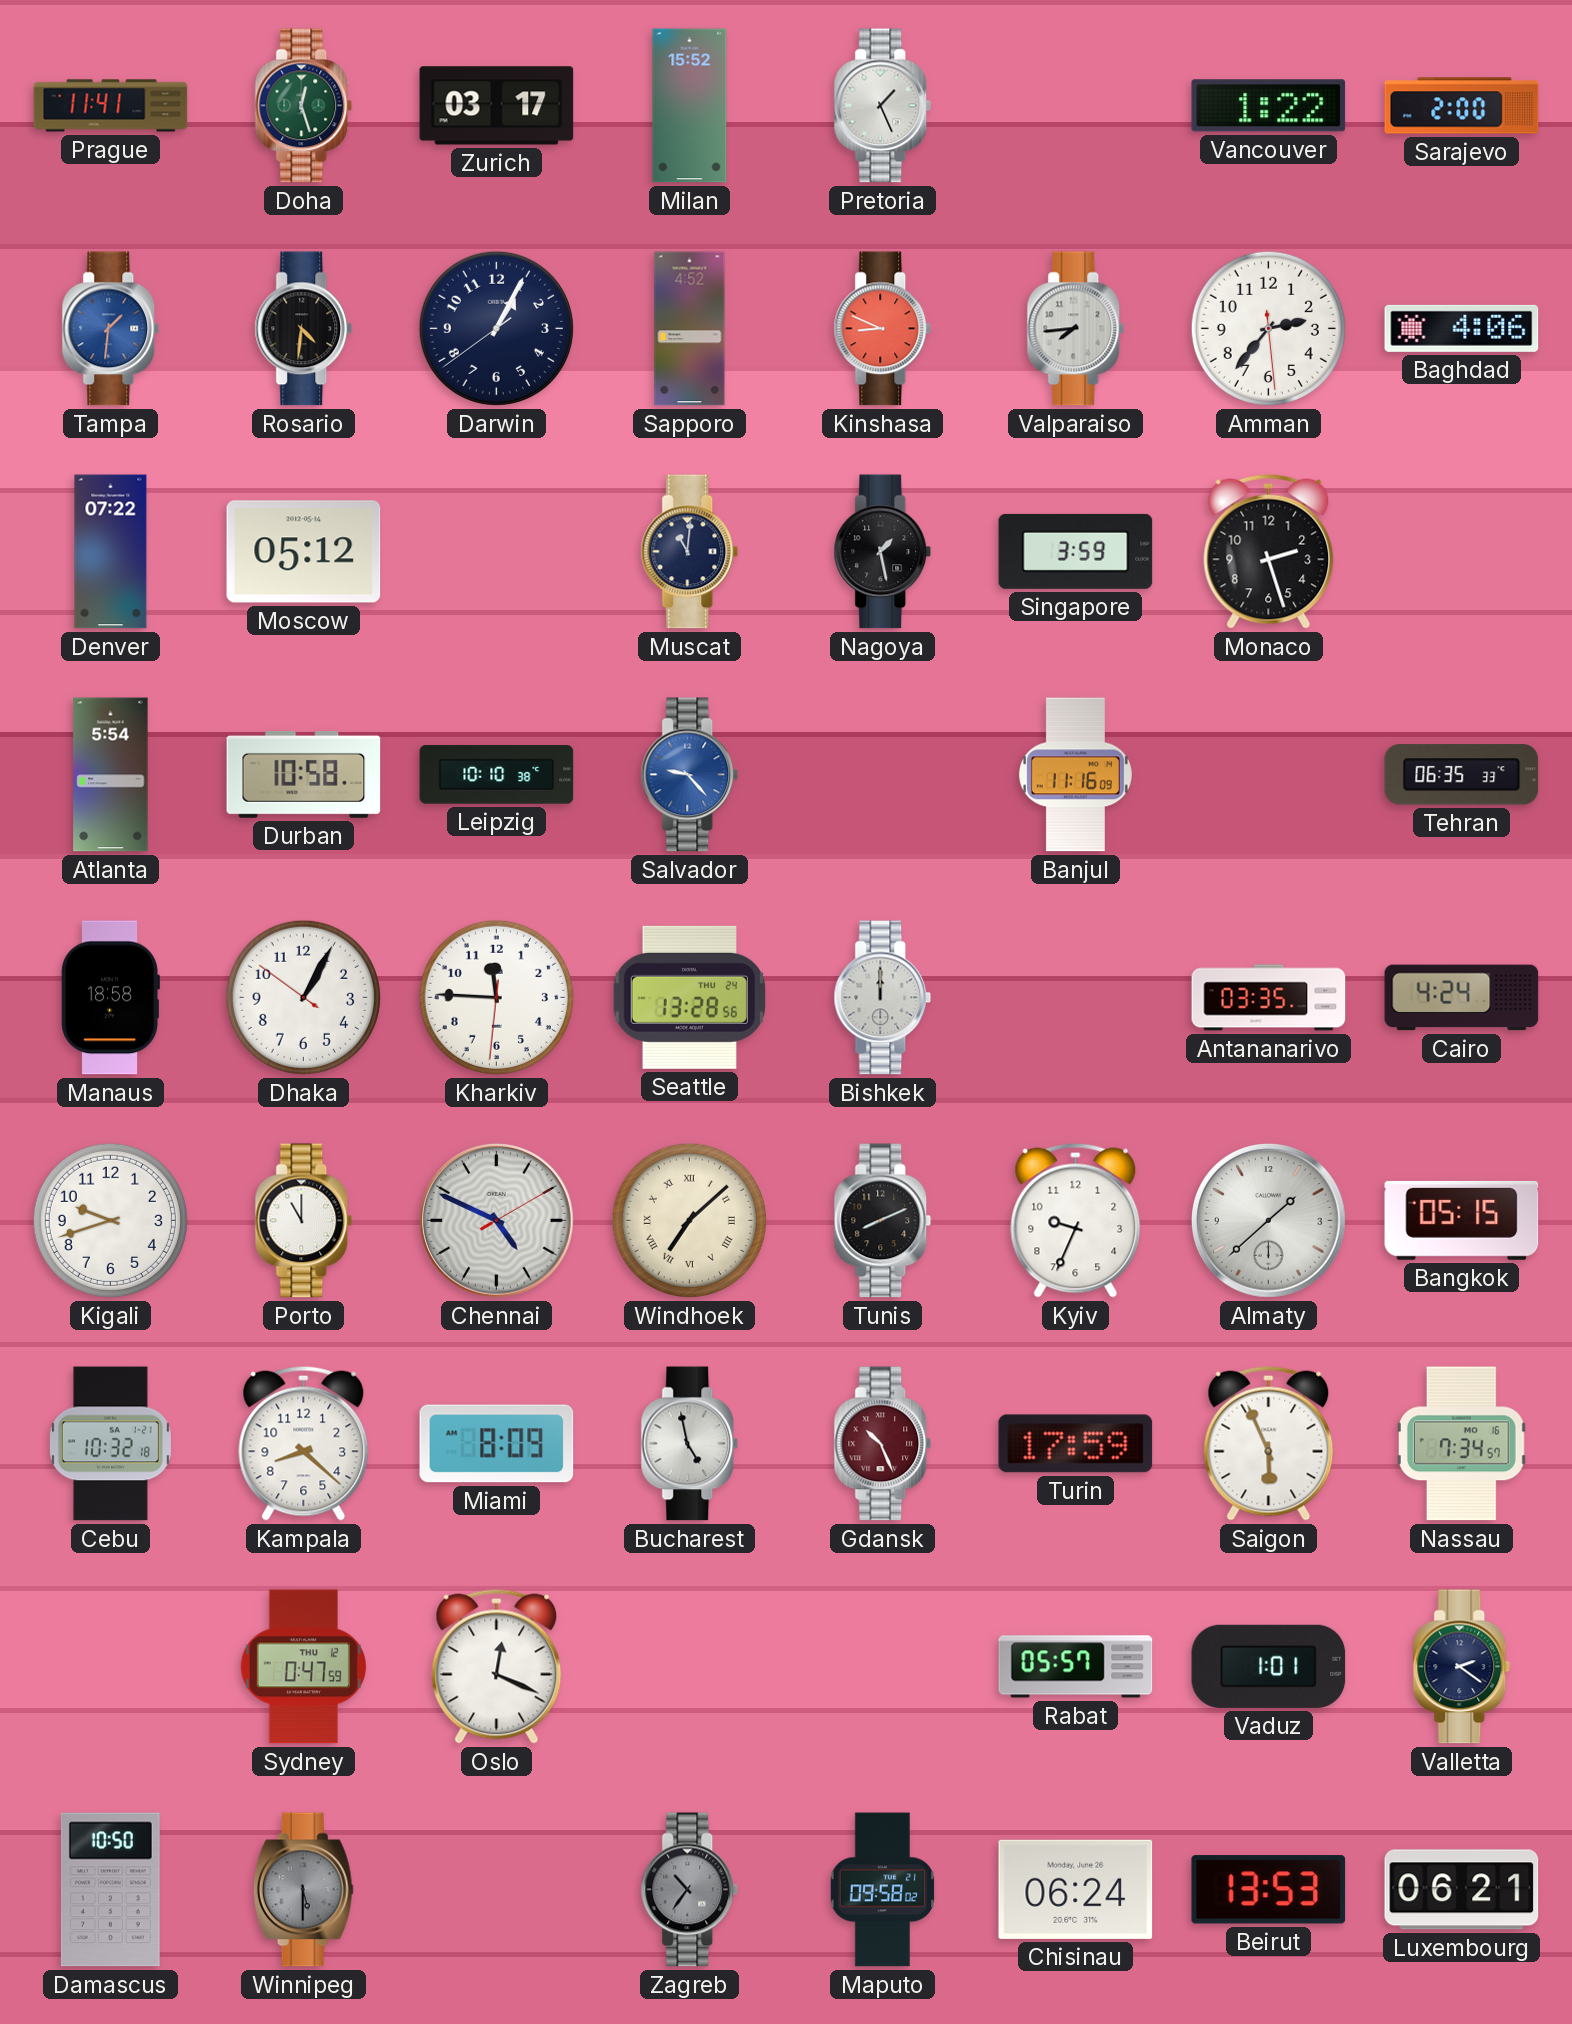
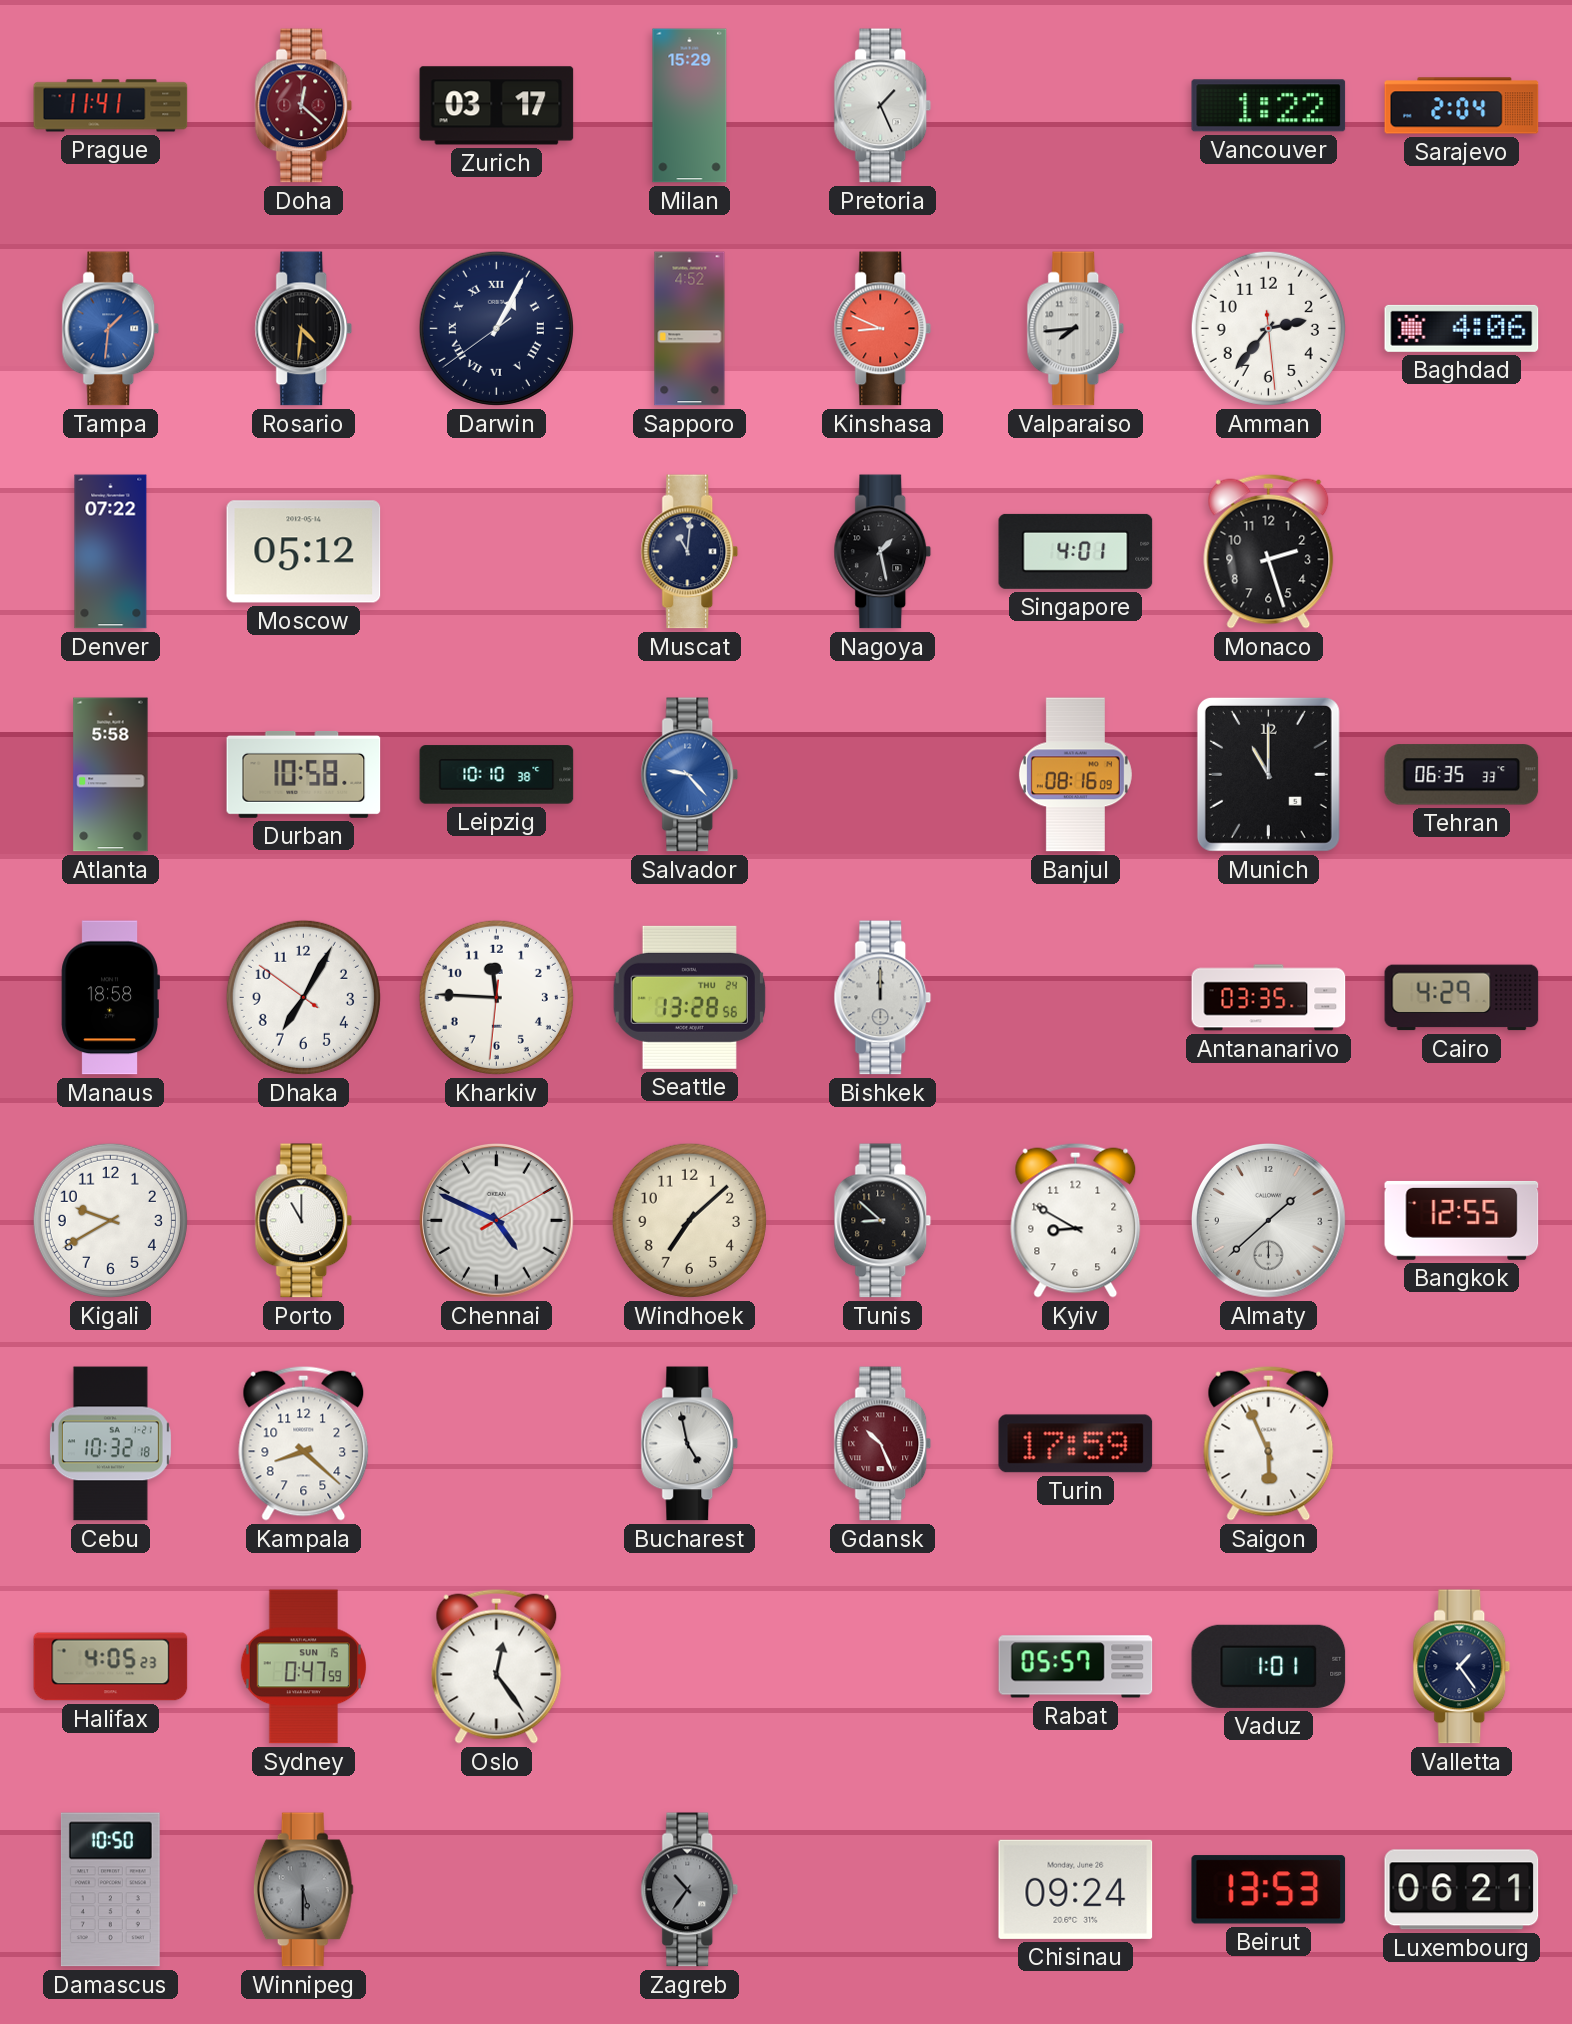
Doha: 12:27 -> 12:22
Doha dial: green -> burgundy
Milan: 15:52 -> 15:29
Sarajevo: 2:00 -> 2:04
Darwin numerals: Arabic -> Roman
Singapore: 3:59 -> 4:01
Atlanta: 5:54 -> 5:58
Banjul: 11:16 -> 08:16
Munich: none -> 11:00
Dhaka: 1:04 -> 7:04
Cairo: 4:24 -> 4:29
Kigali: 9:42 -> 9:40
Windhoek numerals: Roman -> Arabic
Tunis: 8:11 -> 8:52
Kyiv: 9:34 -> 8:50
Bangkok: 05:15 -> 12:55
Miami: 8:09 -> none
Nassau: 7:34 -> none
Halifax: none -> 4:05
Sydney date: THU 12 -> SUN 15
Oslo: 12:19 -> 12:24
Valletta: 2:21 -> 1:24
Maputo: 09:58 -> none
Chisinau: 06:24 -> 09:24
